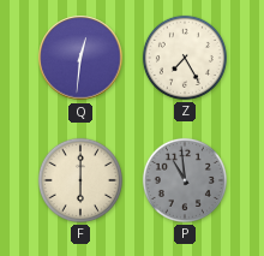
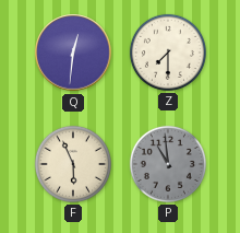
Z: 7:25 -> 7:30
F: 6:00 -> 5:56
